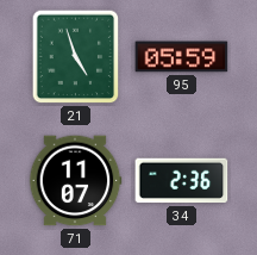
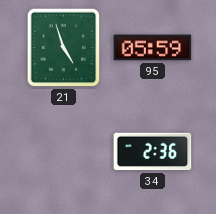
71: 11:07 -> none
